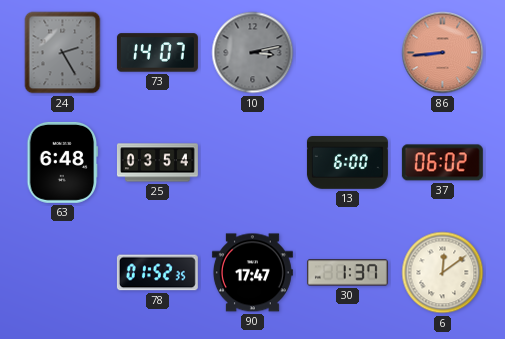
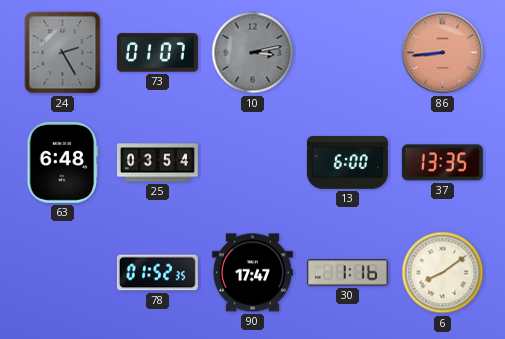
73: 14:07 -> 01:07
37: 06:02 -> 13:35
30: 1:37 -> 1:16
6: 12:09 -> 8:09
